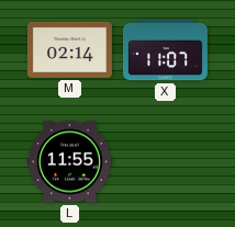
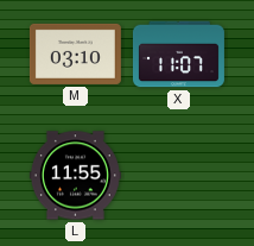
M: 02:14 -> 03:10
